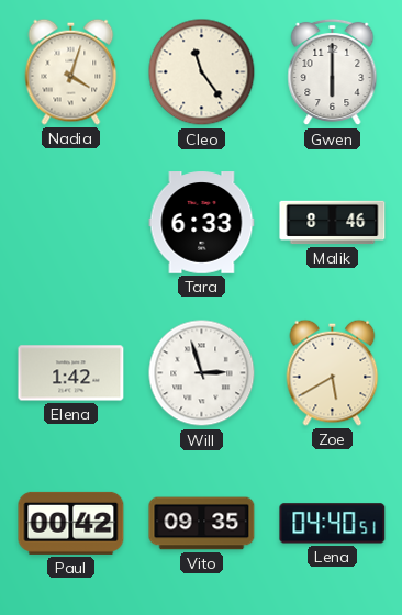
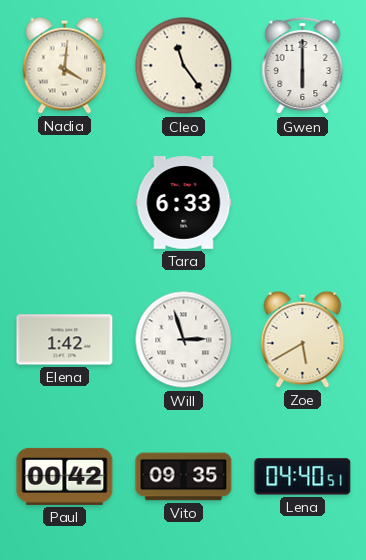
Nadia: 4:03 -> 4:01
Malik: 8:46 -> none
